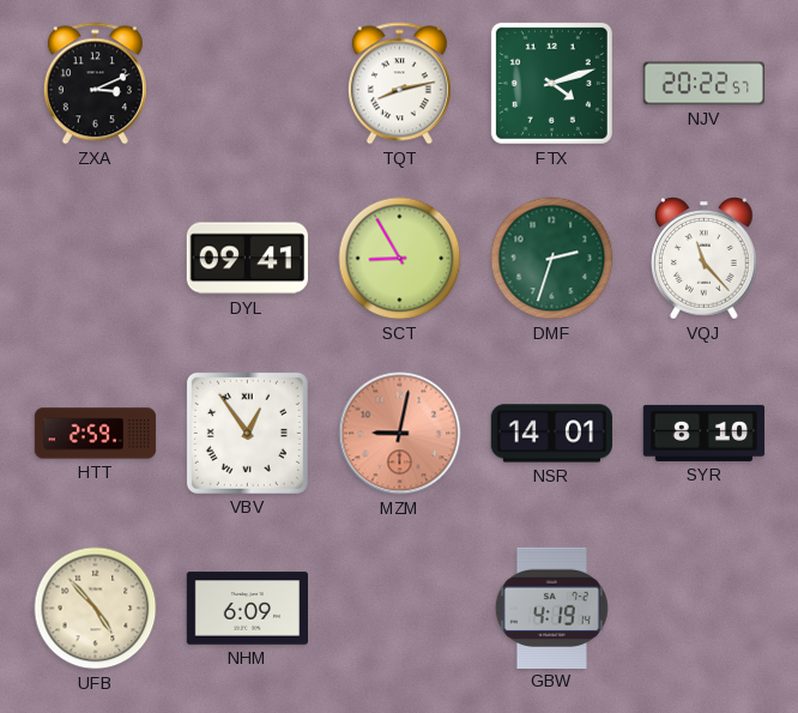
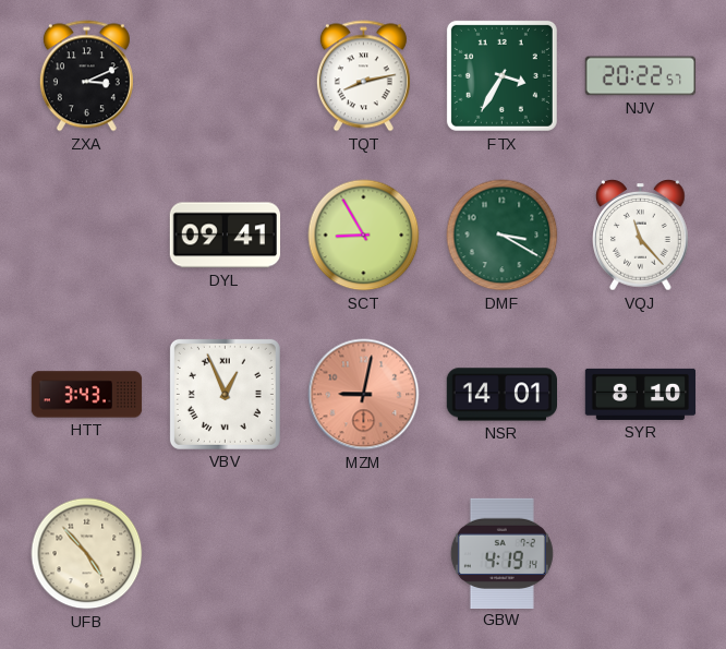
FTX: 4:12 -> 3:35
DMF: 2:33 -> 3:20
HTT: 2:59 -> 3:43
VBV: 12:54 -> 12:56
NHM: 6:09 -> none
